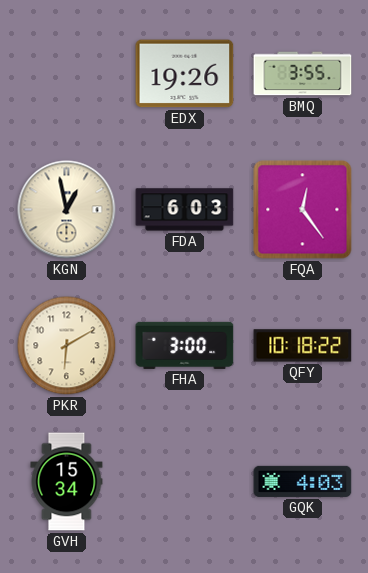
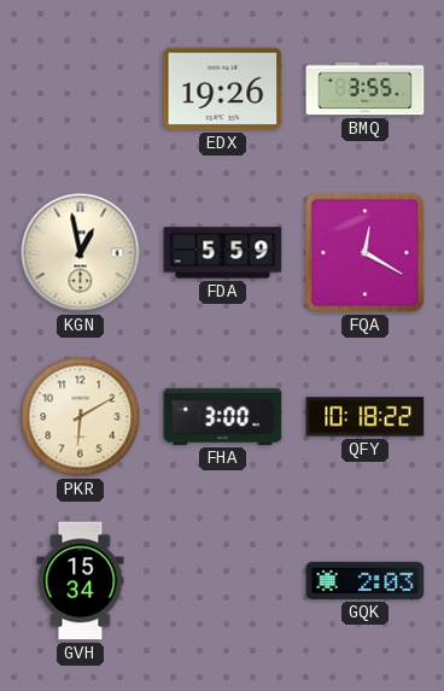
FDA: 6:03 -> 5:59
FQA: 12:24 -> 12:20
GQK: 4:03 -> 2:03
